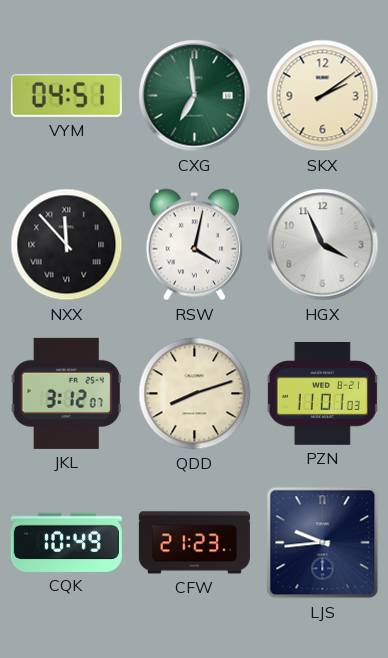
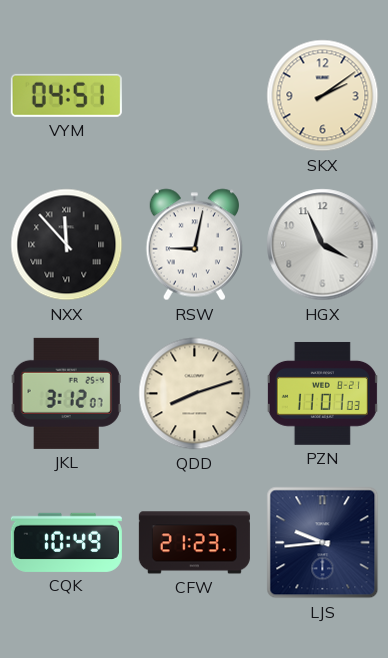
CXG: 6:59 -> none
RSW: 4:02 -> 9:02
